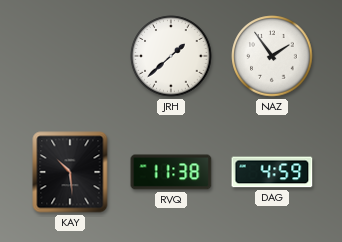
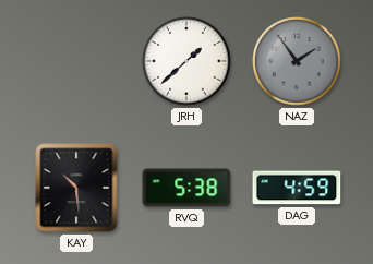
NAZ dial: white -> grey
RVQ: 11:38 -> 5:38
